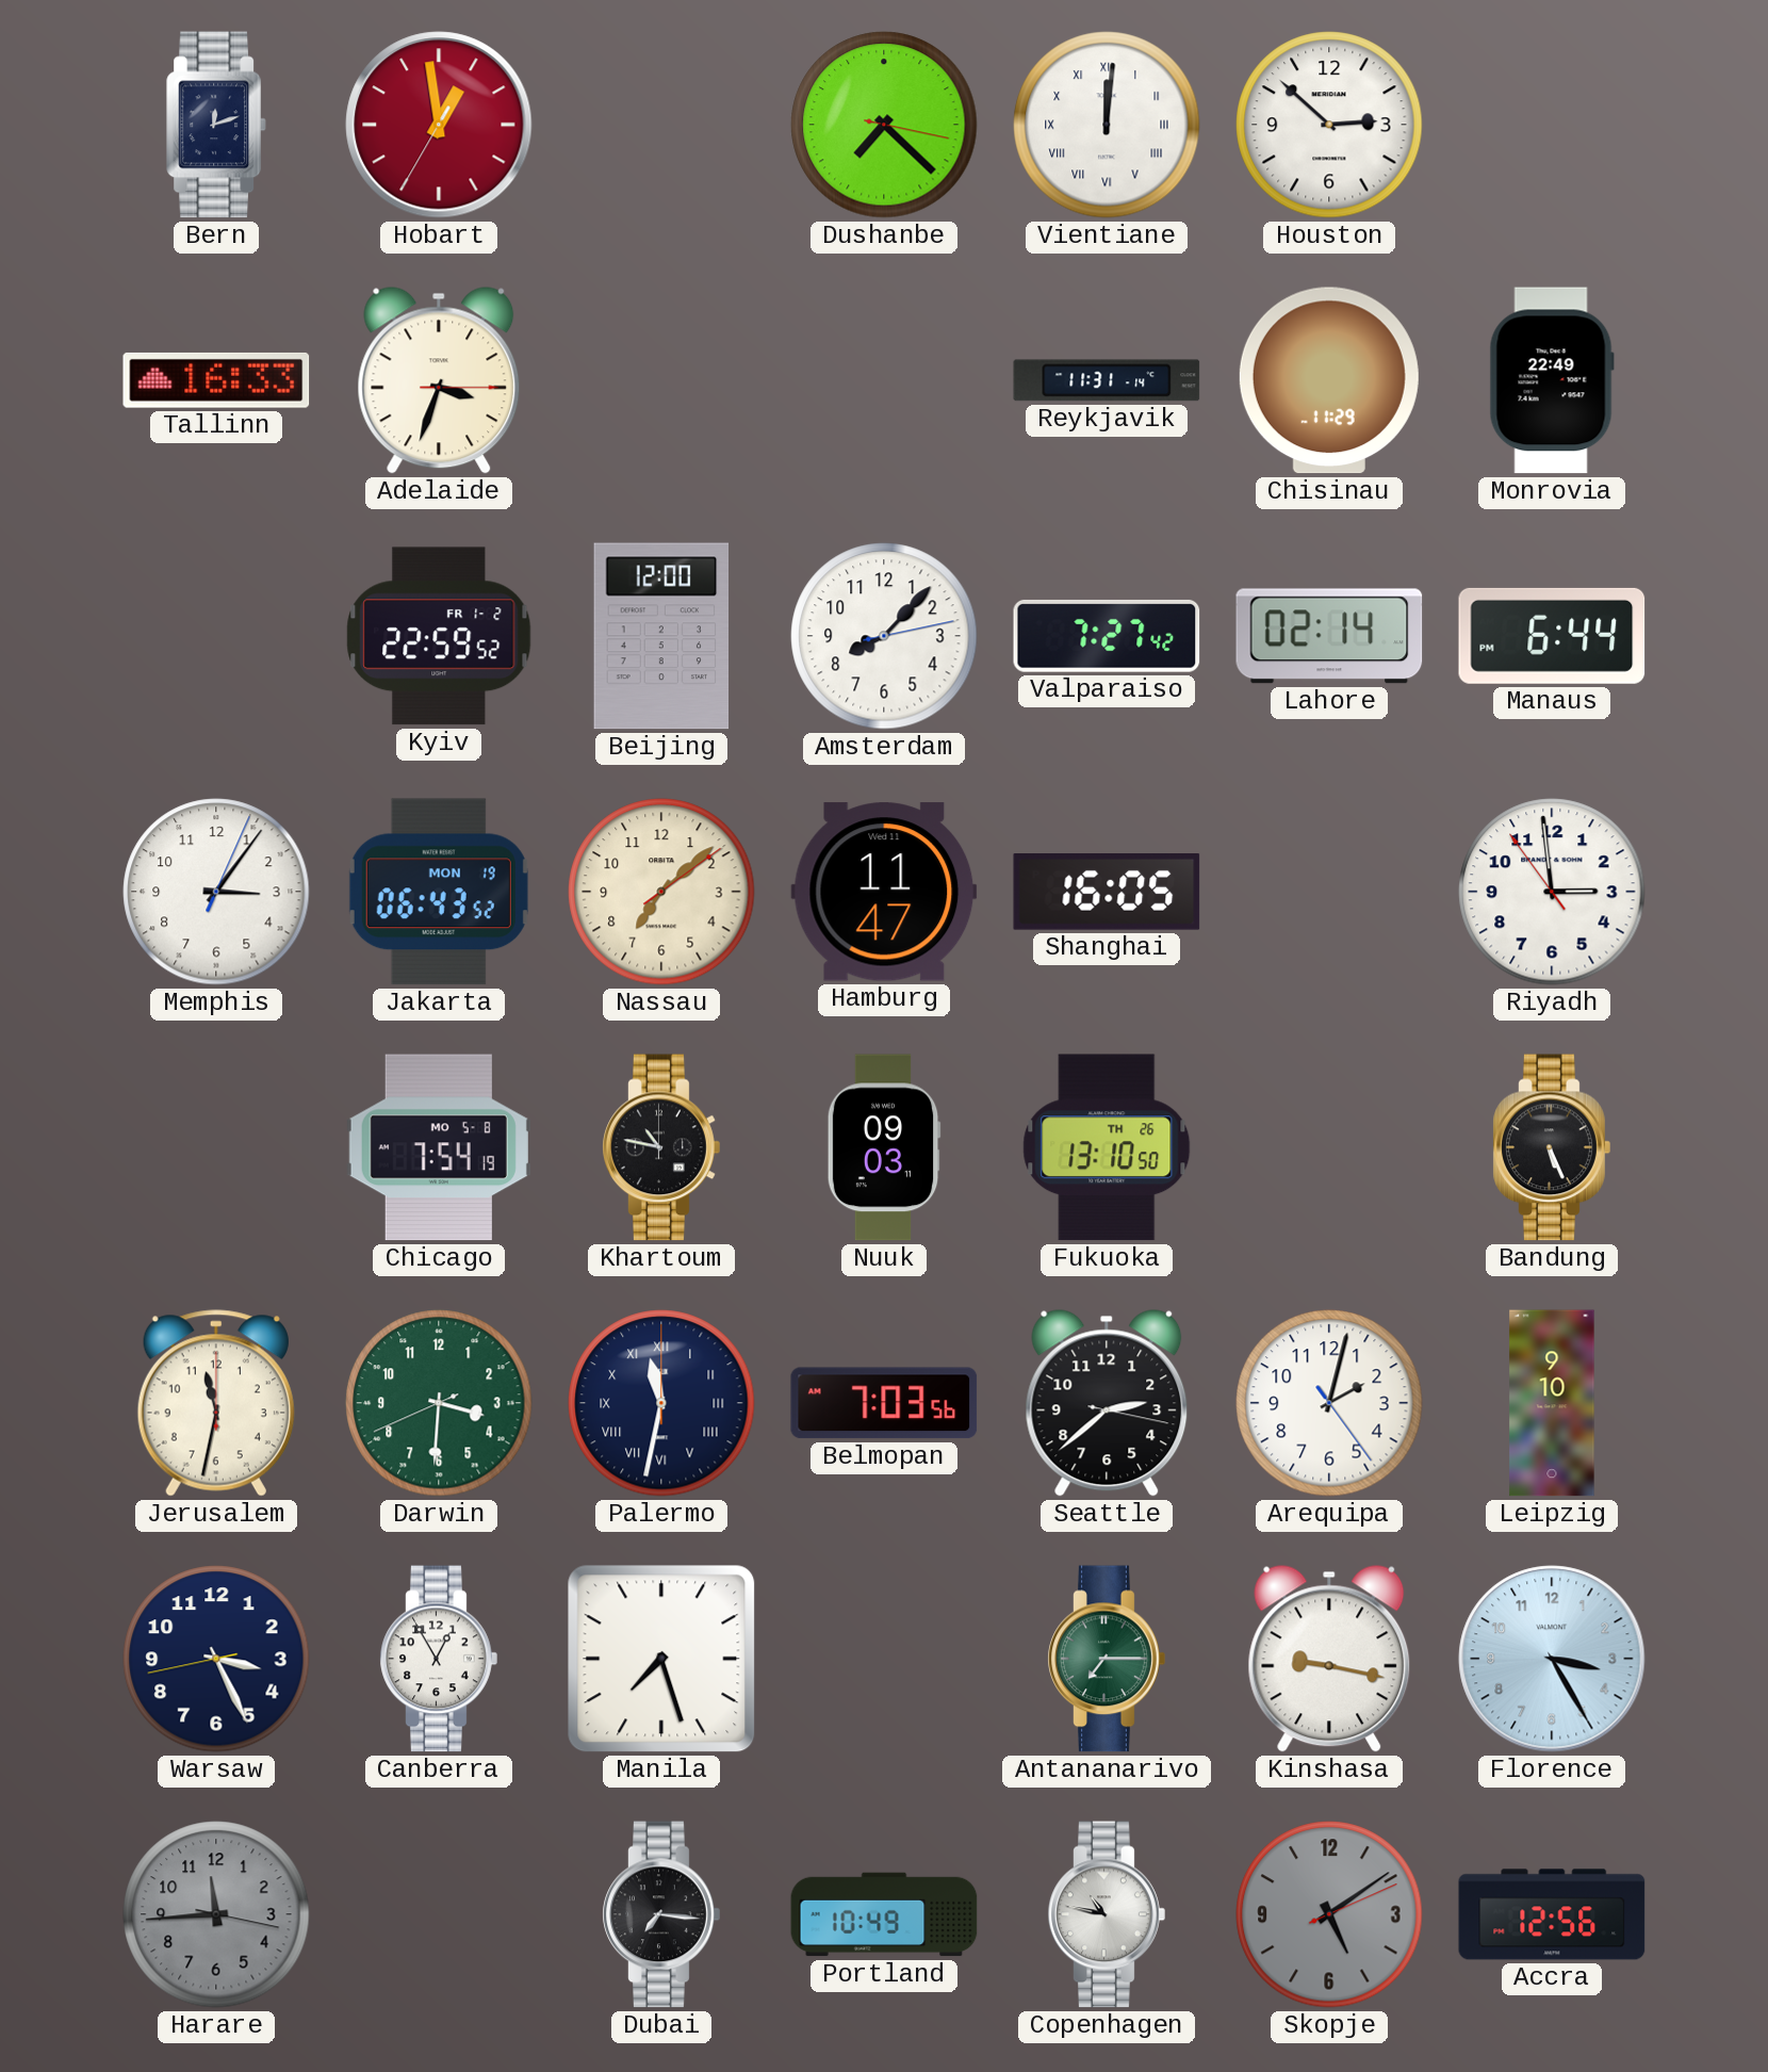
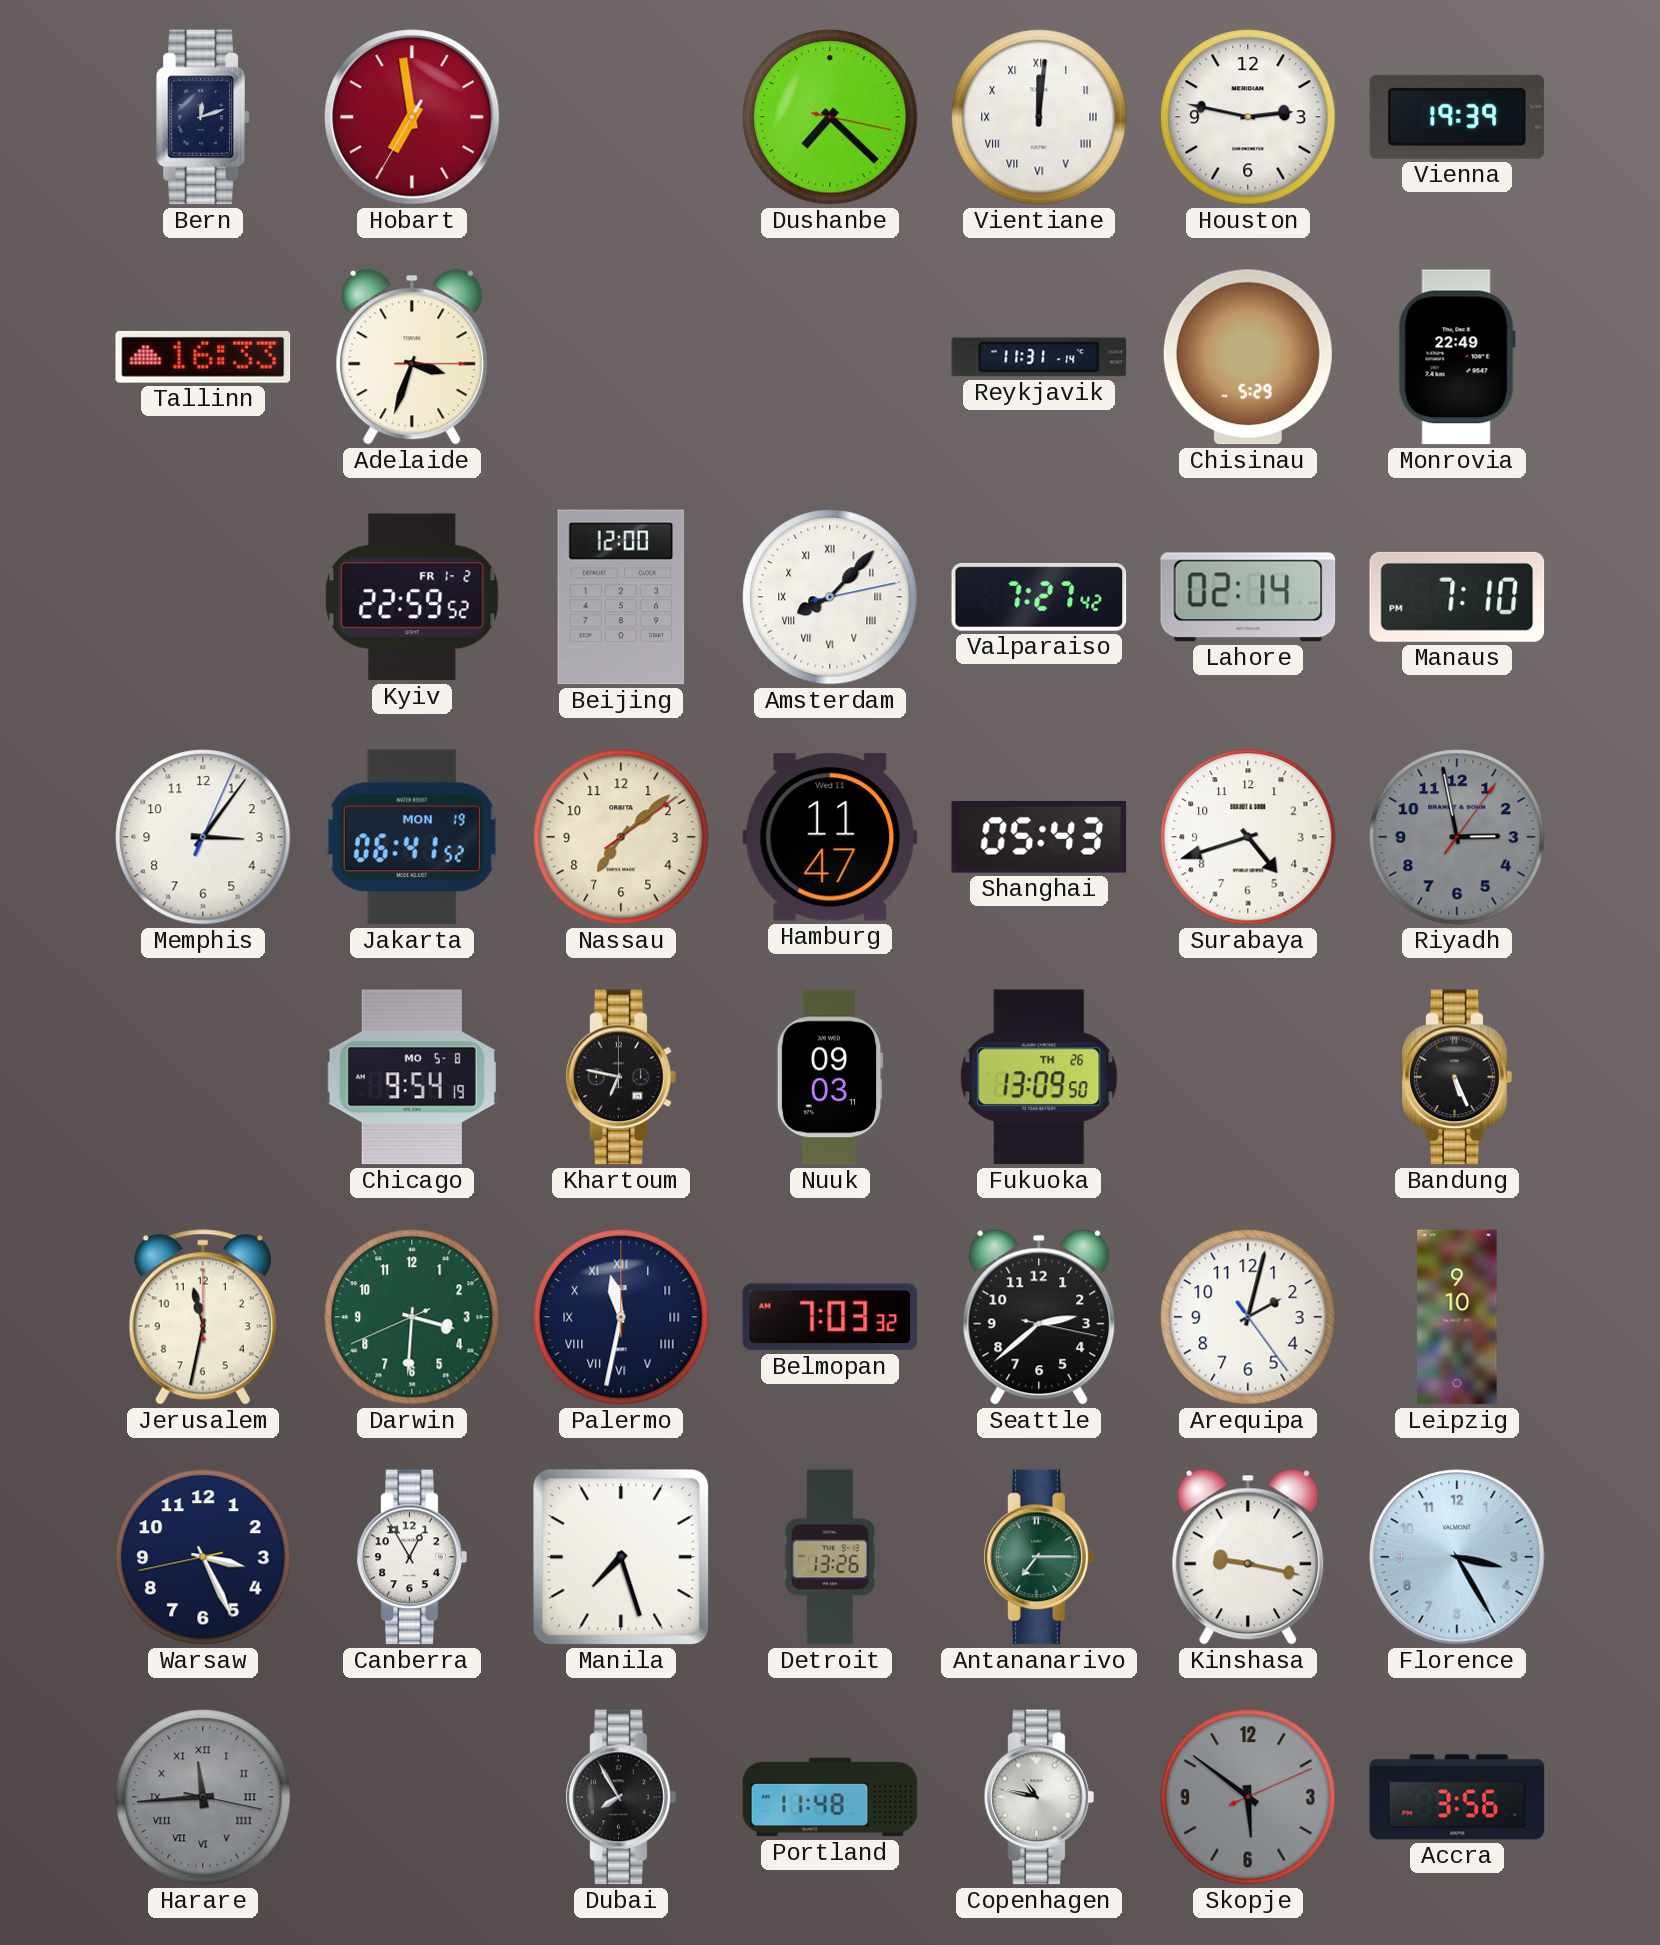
Hobart: 12:58 -> 6:58
Houston: 2:52 -> 2:47
Vienna: none -> 19:39
Chisinau: 11:29 -> 5:29
Amsterdam numerals: Arabic -> Roman
Manaus: 6:44 -> 7:10
Jakarta: 06:43 -> 06:41
Shanghai: 16:05 -> 05:43
Surabaya: none -> 4:42
Riyadh: 2:58:54 -> 2:58:06
Riyadh dial: white -> grey
Chicago: 7:54 -> 9:54
Khartoum: 10:47 -> 6:47
Fukuoka: 13:10 -> 13:09
Belmopan: 7:03:56 -> 7:03:32
Detroit: none -> 13:26
Harare numerals: Arabic -> Roman
Dubai: 7:16 -> 7:55
Portland: 10:49 -> 11:48
Skopje: 5:09 -> 5:51
Accra: 12:56 -> 3:56
